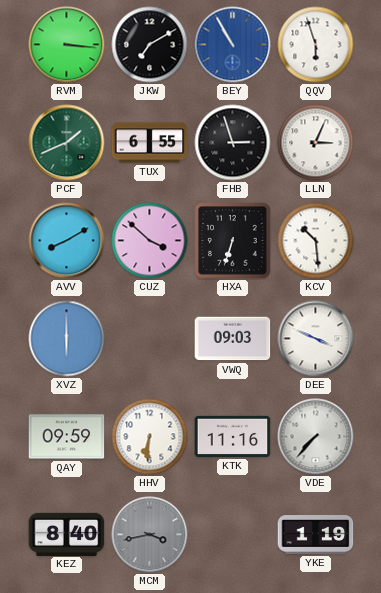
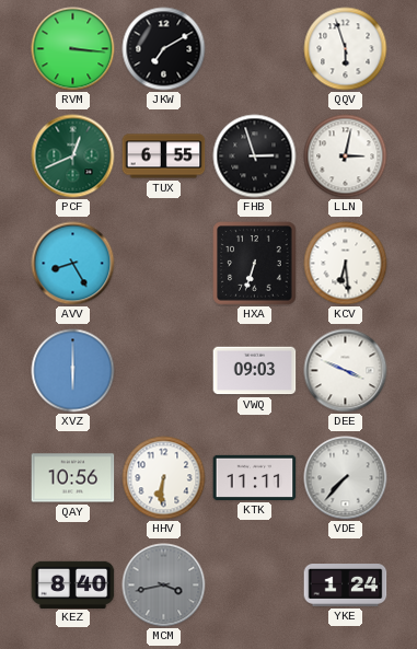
BEY: 10:55 -> none
PCF: 1:41 -> 12:41
LLN: 3:04 -> 3:02
AVV: 8:10 -> 8:25
CUZ: 3:52 -> none
KCV: 10:29 -> 6:29
QAY: 09:59 -> 10:56
KTK: 11:16 -> 11:11
YKE: 1:19 -> 1:24
